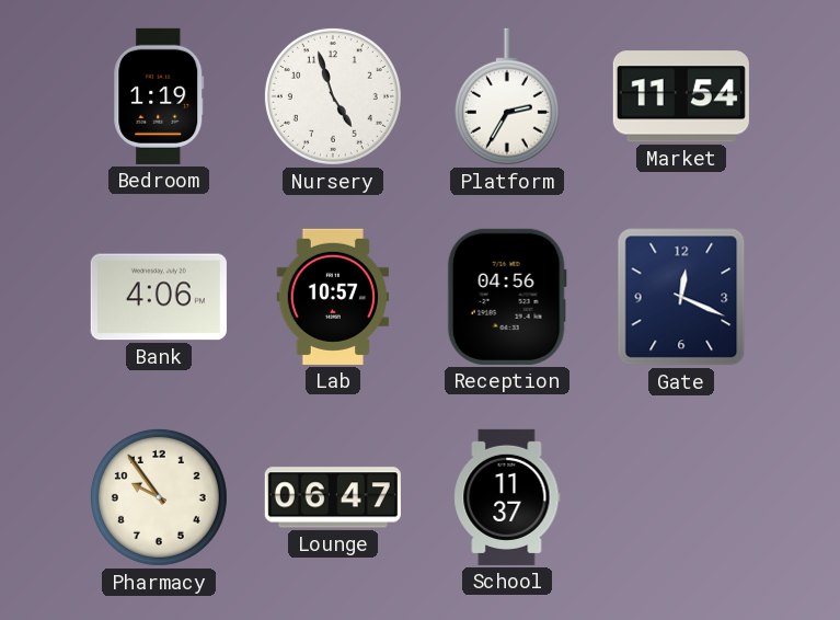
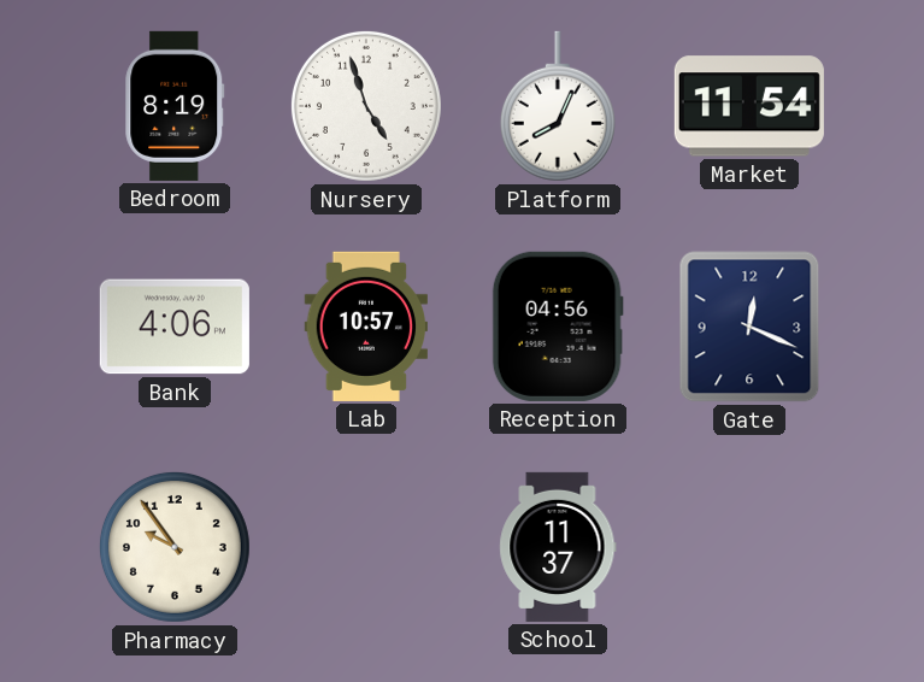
Bedroom: 1:19 -> 8:19
Platform: 2:35 -> 8:04
Lounge: 06:47 -> none
